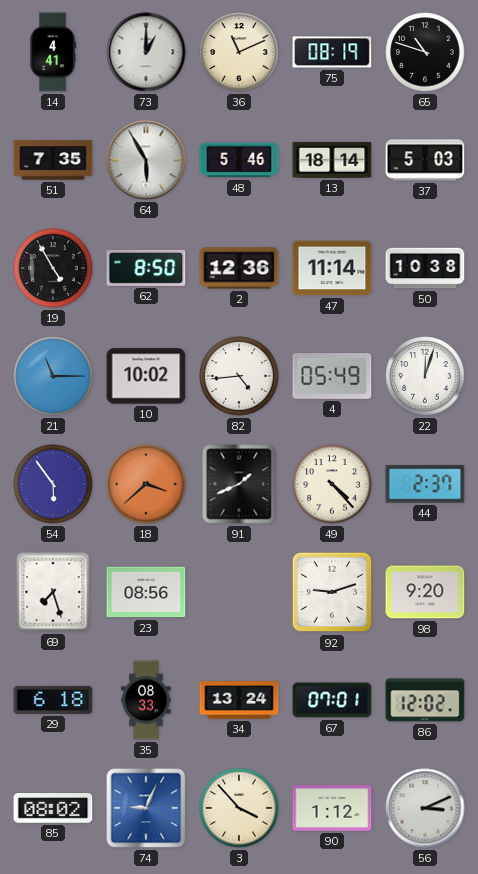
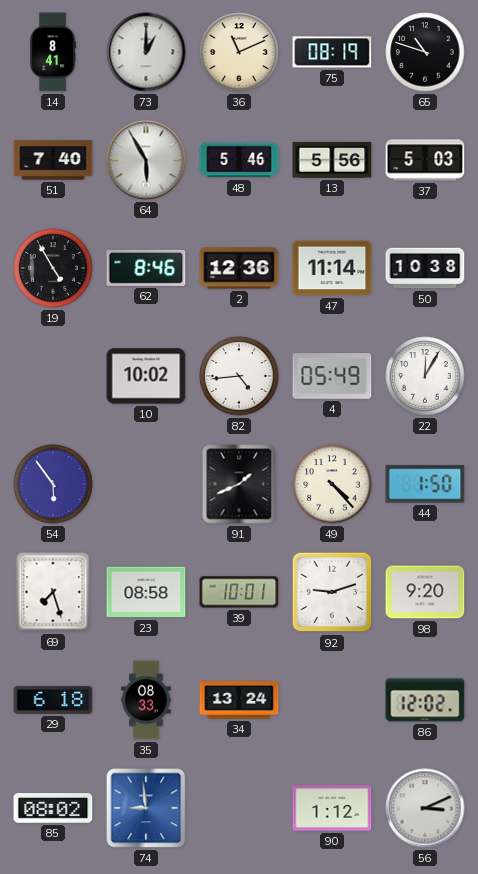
14: 4:41 -> 8:41
51: 7:35 -> 7:40
13: 18:14 -> 5:56
62: 8:50 -> 8:46
21: 11:15 -> none
22: 12:03 -> 12:05
18: 3:38 -> none
44: 2:37 -> 1:50
23: 08:56 -> 08:58
39: none -> 10:01
67: 07:01 -> none
74: 9:04 -> 8:59
3: 3:53 -> none
